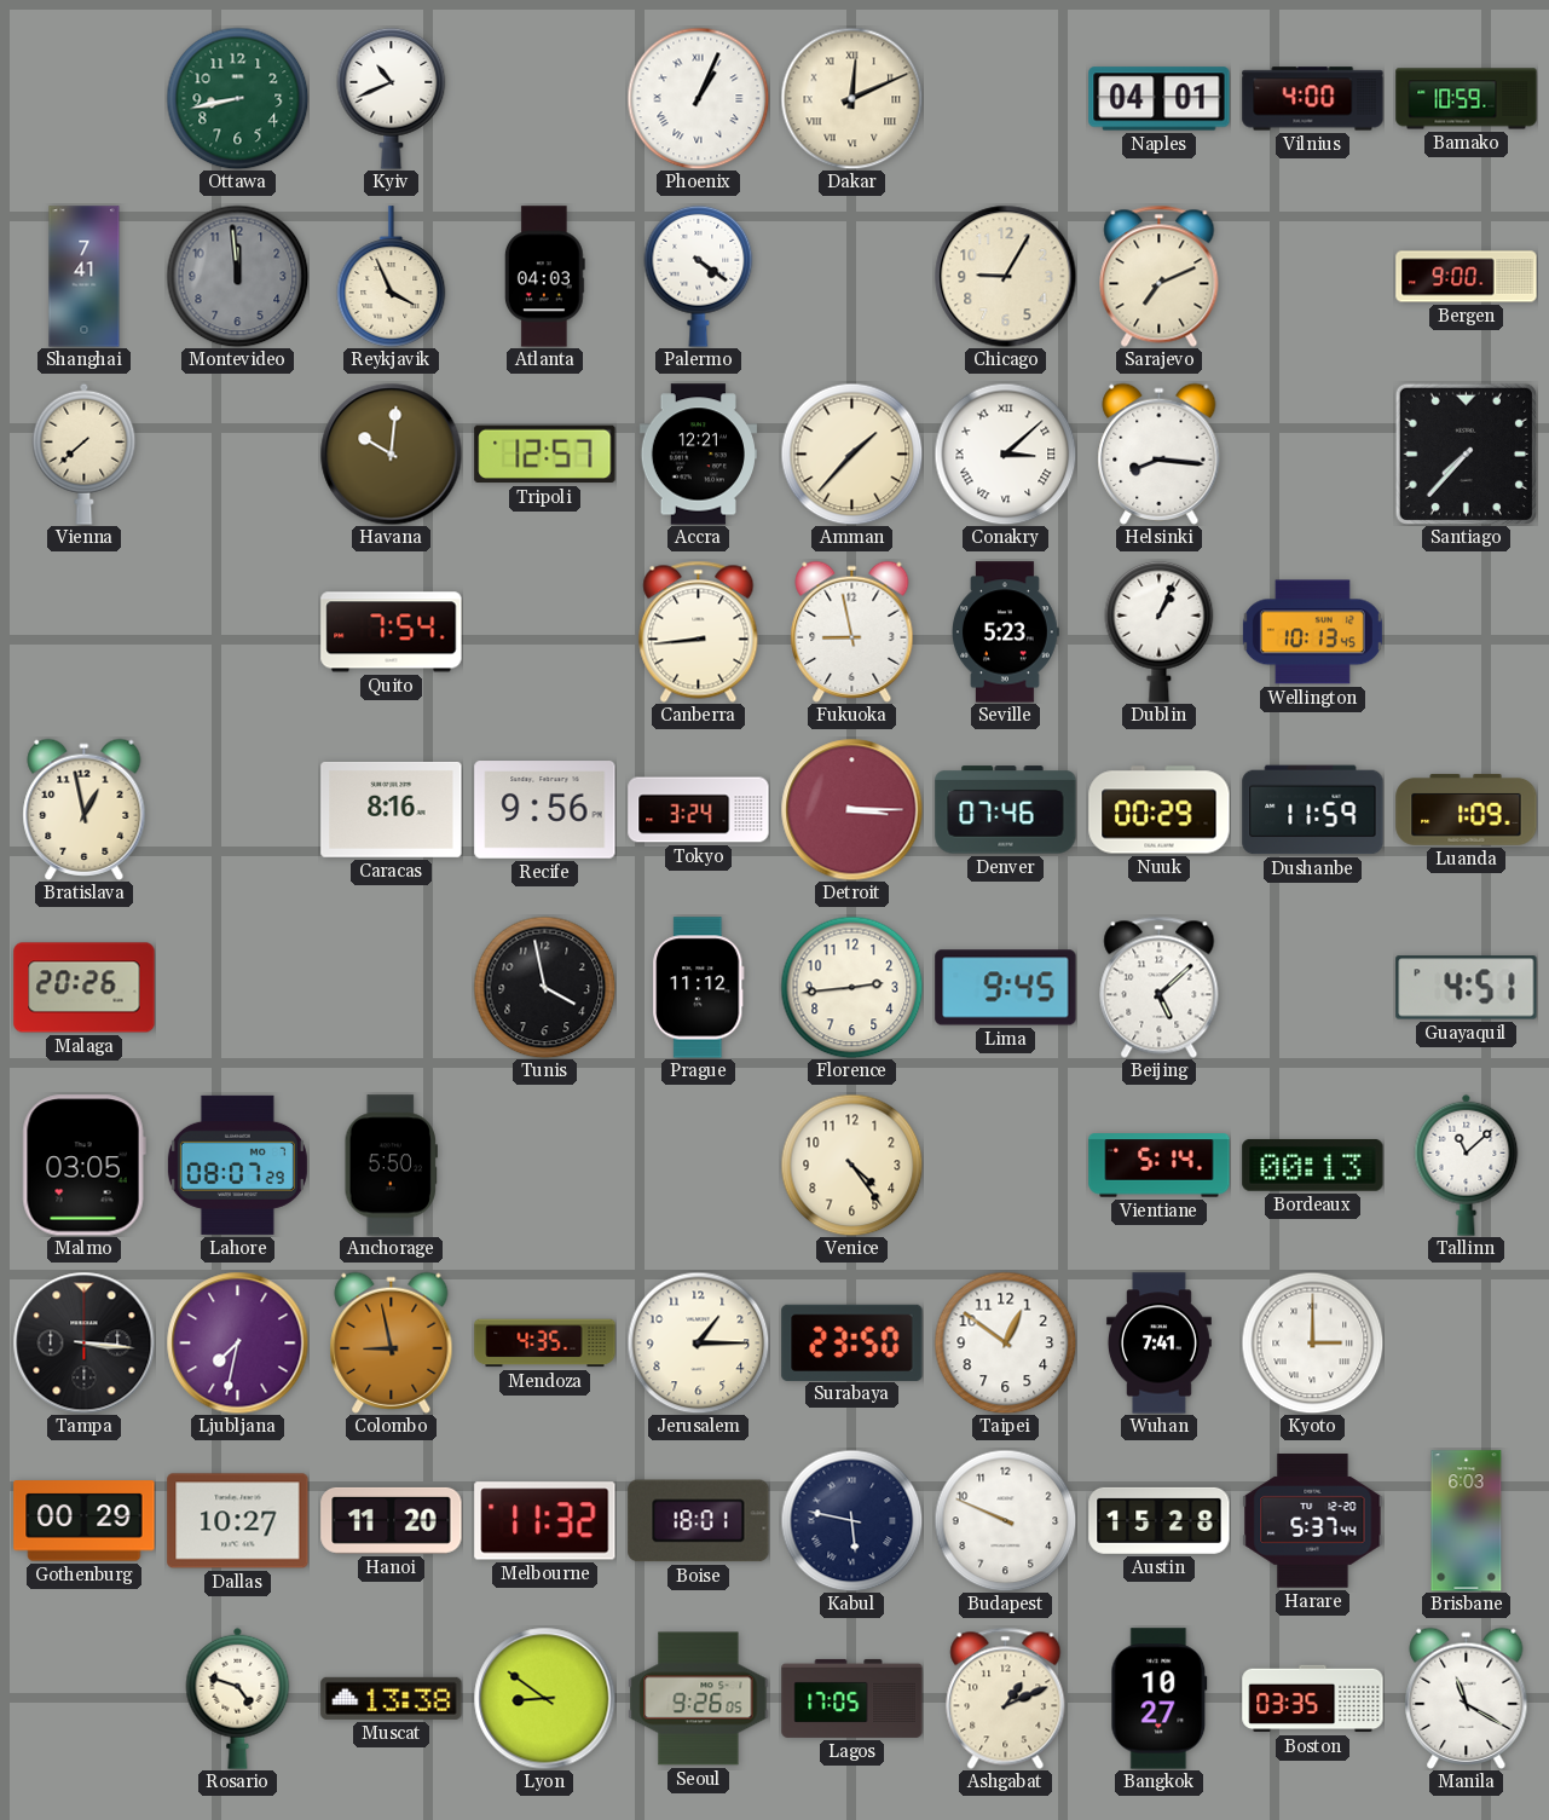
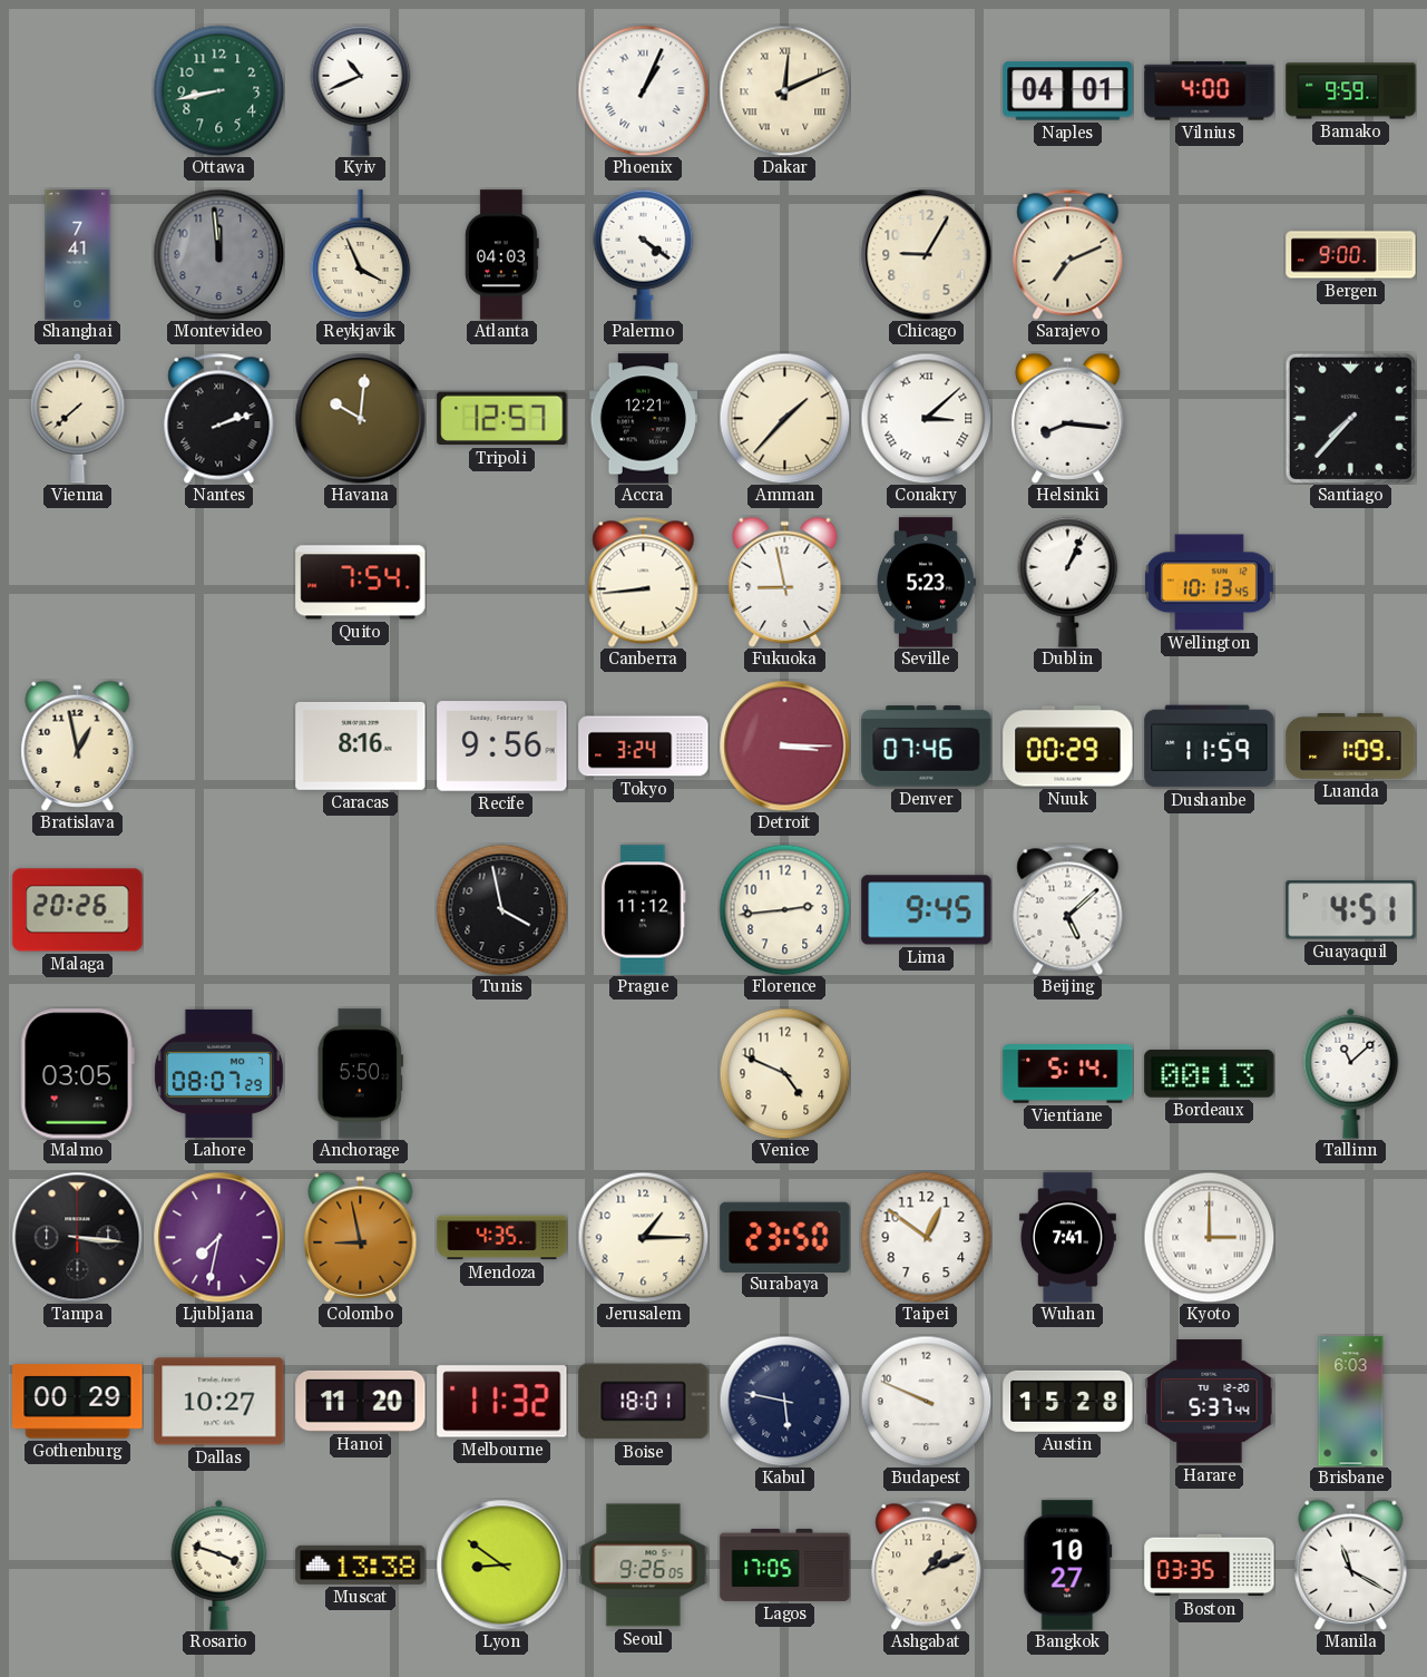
Bamako: 10:59 -> 9:59
Nantes: none -> 2:12
Venice: 4:24 -> 4:49
Rosario: 4:48 -> 3:48
